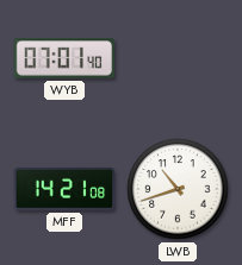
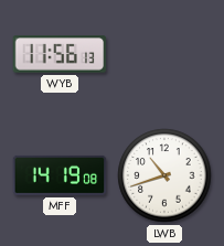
WYB: 07:01 -> 11:56
MFF: 14:21 -> 14:19
